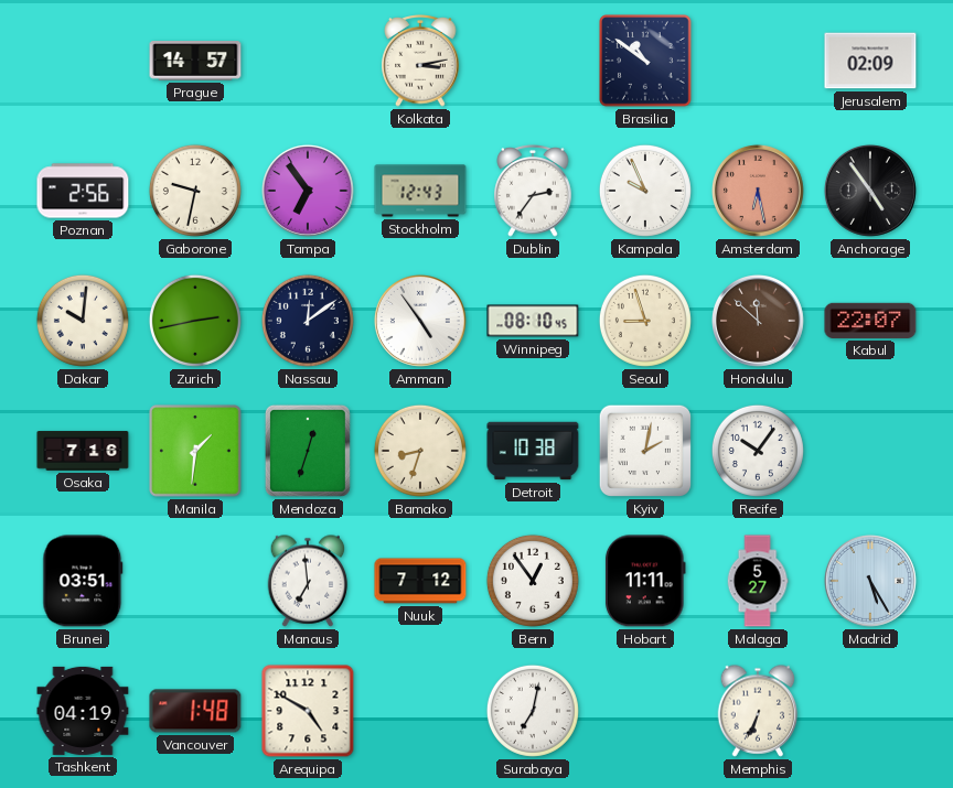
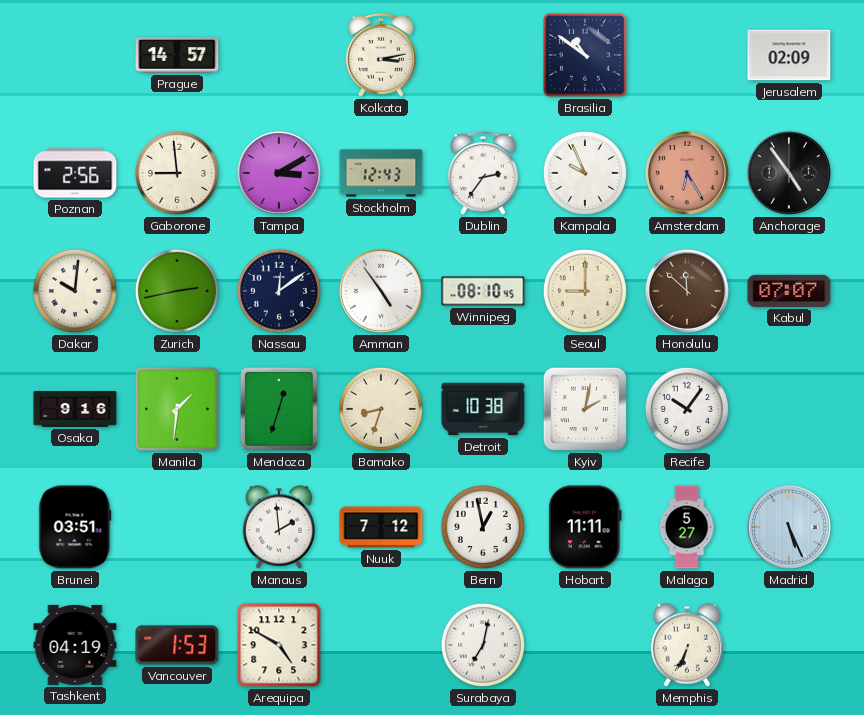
Gaborone: 9:32 -> 8:59
Tampa: 6:54 -> 3:10
Amsterdam: 6:28 -> 6:25
Seoul: 8:57 -> 9:00
Kabul: 22:07 -> 07:07
Osaka: 7:16 -> 9:16
Manaus: 6:59 -> 1:59
Bern: 12:54 -> 12:58
Madrid: 5:25 -> 5:26
Vancouver: 1:48 -> 1:53
